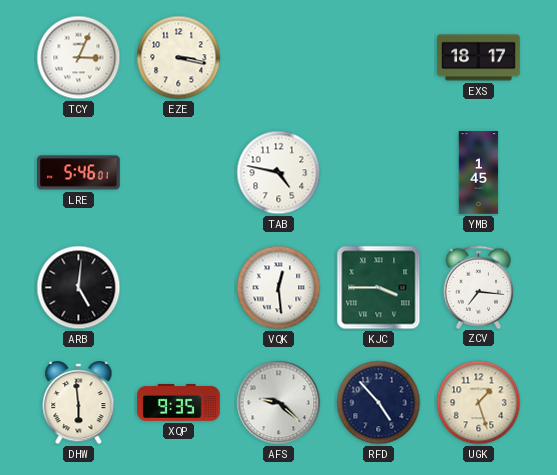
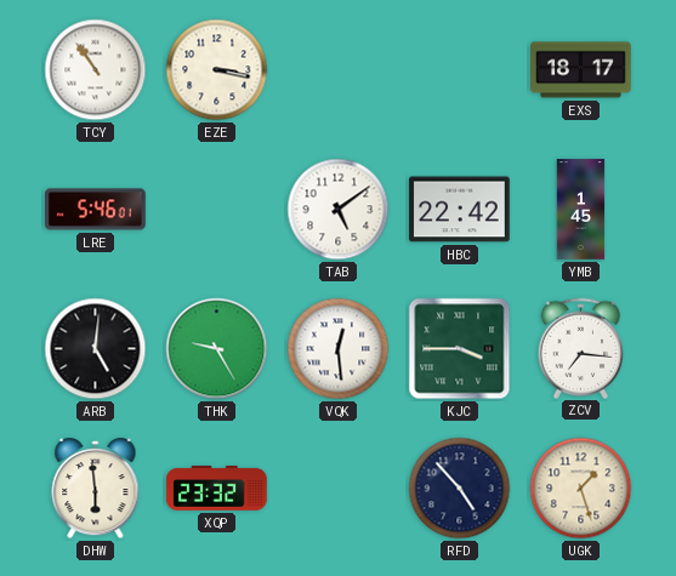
TCY: 3:04 -> 10:54
TAB: 4:47 -> 5:09
HBC: none -> 22:42
THK: none -> 9:25
XQP: 9:35 -> 23:32
AFS: 9:22 -> none
